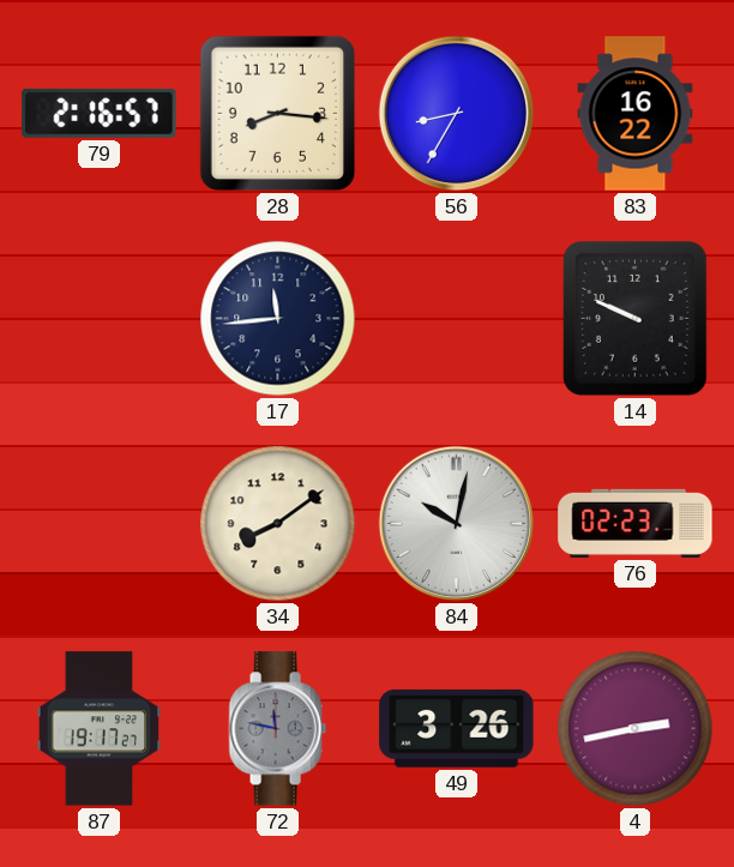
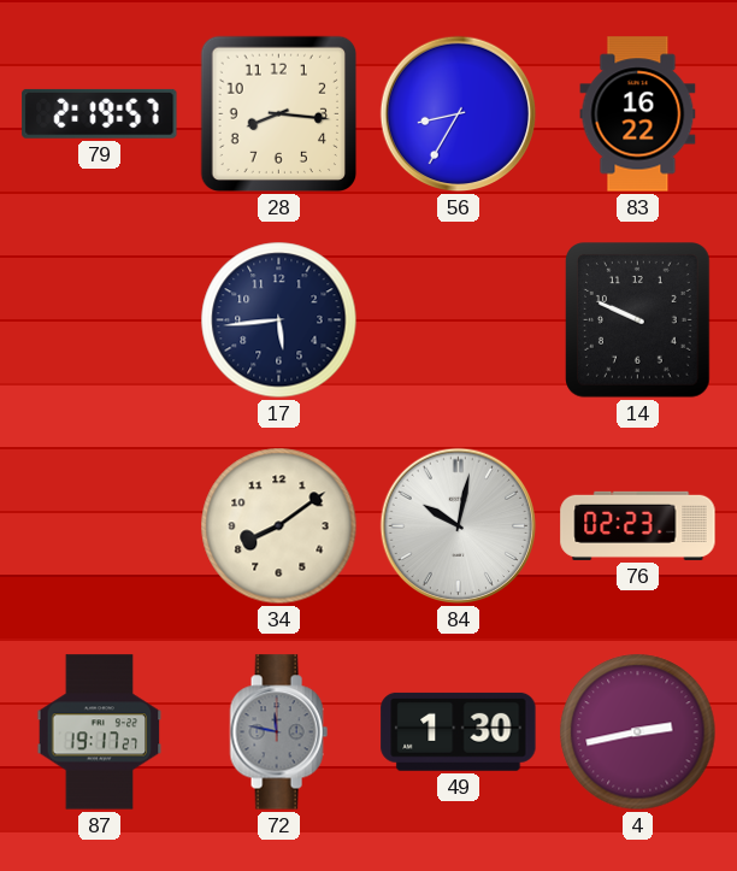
79: 2:16 -> 2:19
17: 11:44 -> 5:44
49: 3:26 -> 1:30
